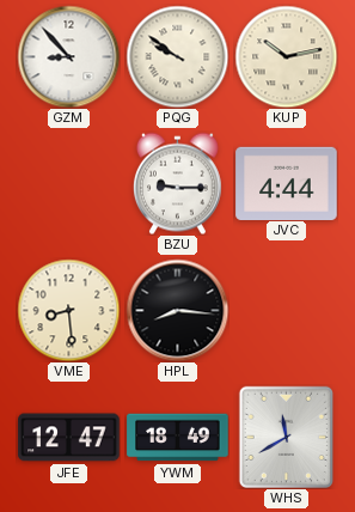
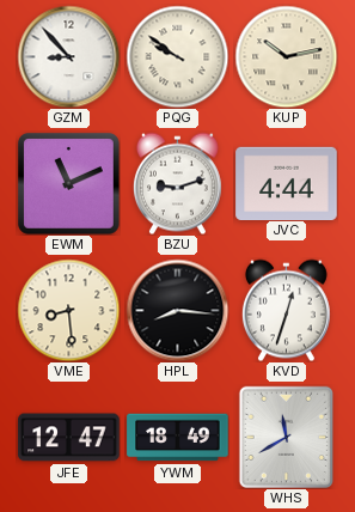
EWM: none -> 11:11
BZU: 9:15 -> 9:12
KVD: none -> 12:33
